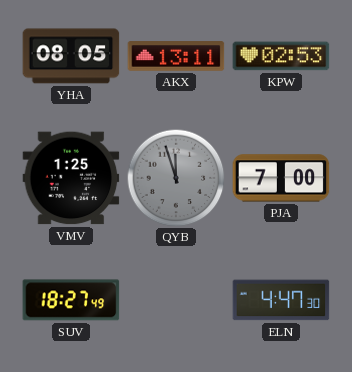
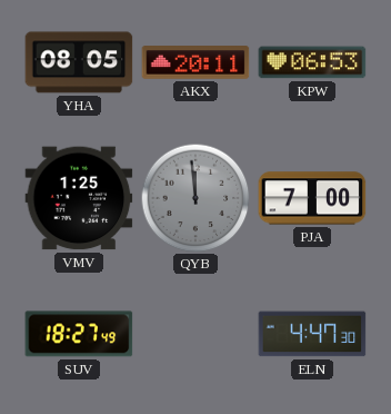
AKX: 13:11 -> 20:11
KPW: 02:53 -> 06:53
QYB: 11:57 -> 11:59
